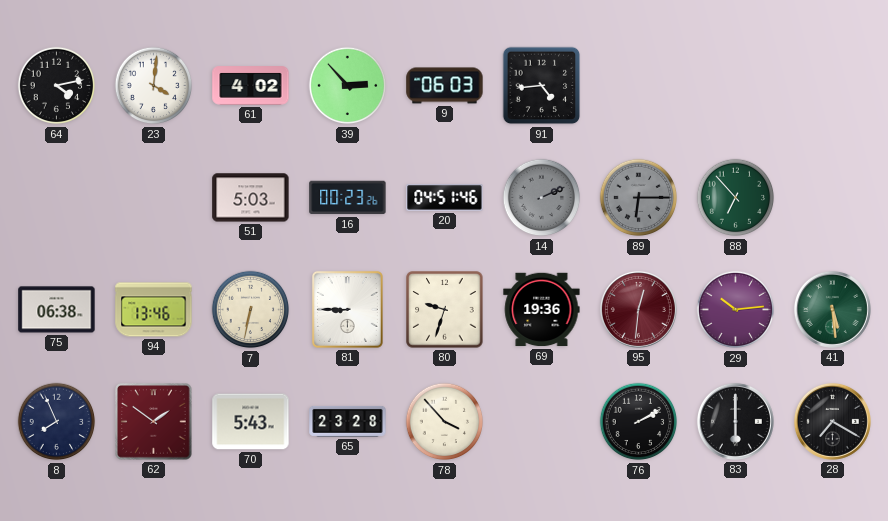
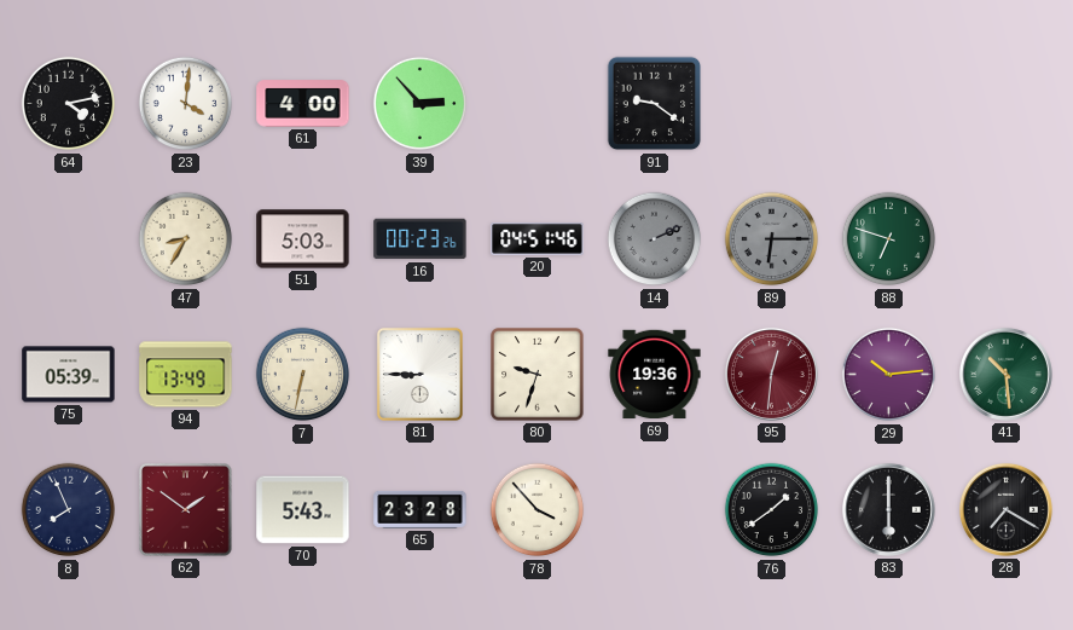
61: 4:02 -> 4:00
9: 06:03 -> none
91: 4:44 -> 9:21
47: none -> 8:35
88: 6:53 -> 6:48
75: 06:38 -> 05:39
94: 13:46 -> 13:49
41: 5:29 -> 10:29
76: 2:10 -> 1:39
